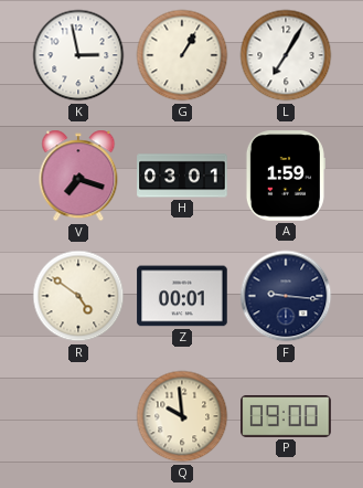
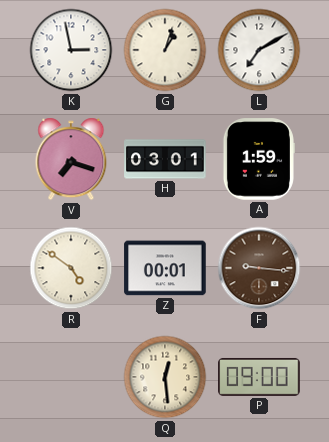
G: 1:05 -> 1:03
L: 7:05 -> 7:10
F dial: navy -> brown
Q: 9:59 -> 12:29
